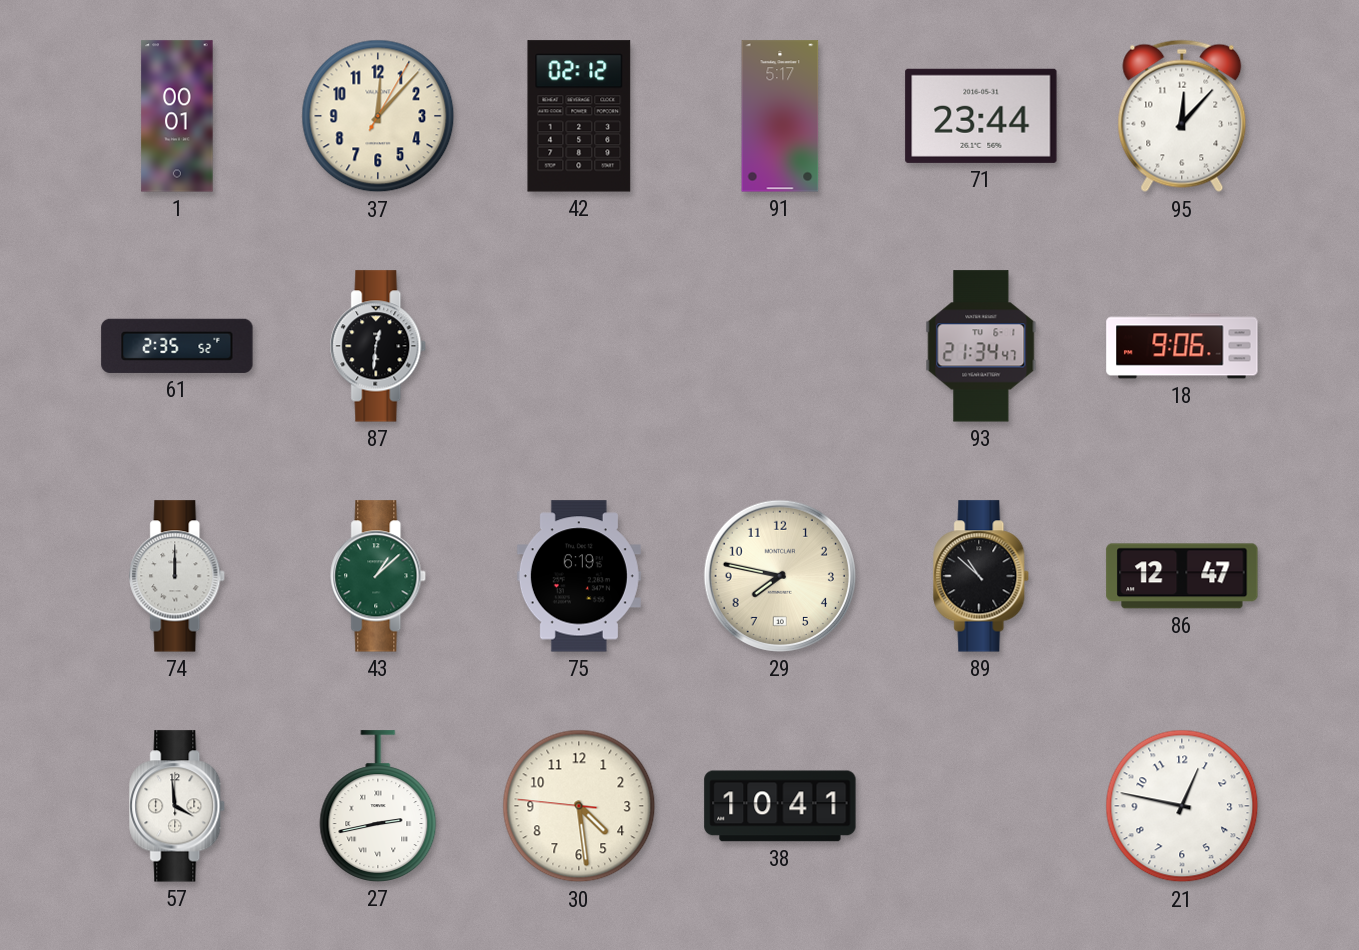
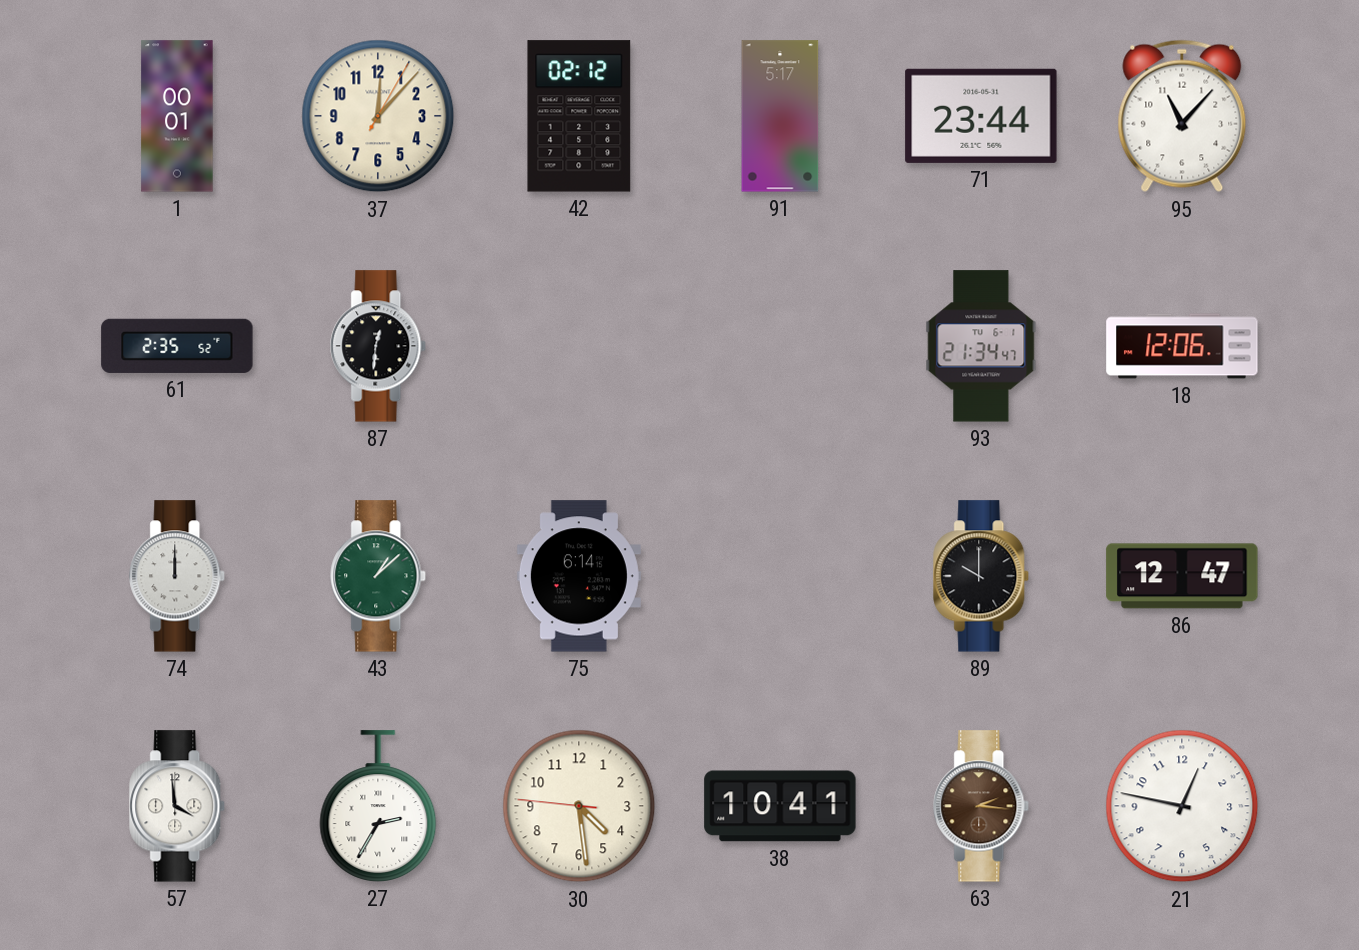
95: 12:07 -> 11:07
18: 9:06 -> 12:06
75: 6:19 -> 6:14
29: 7:47 -> none
89: 10:52 -> 10:00
27: 2:43 -> 2:35
63: none -> 2:16
